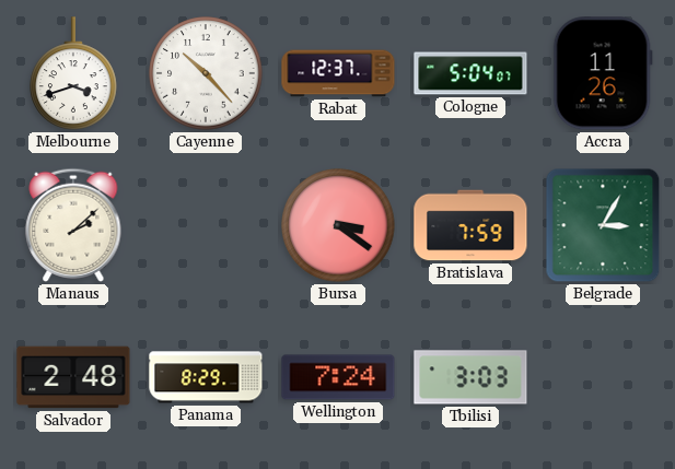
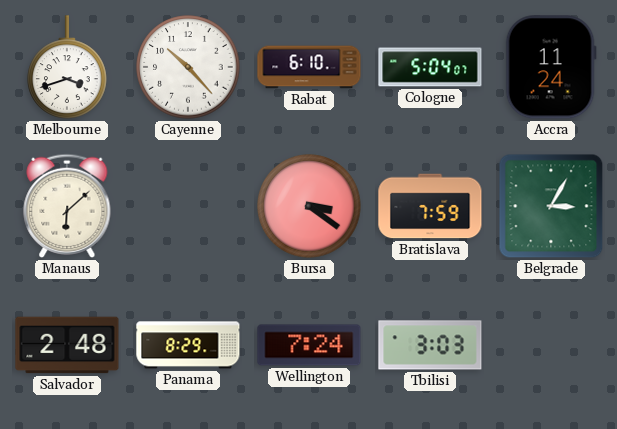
Rabat: 12:37 -> 6:10
Accra: 11:26 -> 11:24
Manaus: 2:08 -> 6:08
